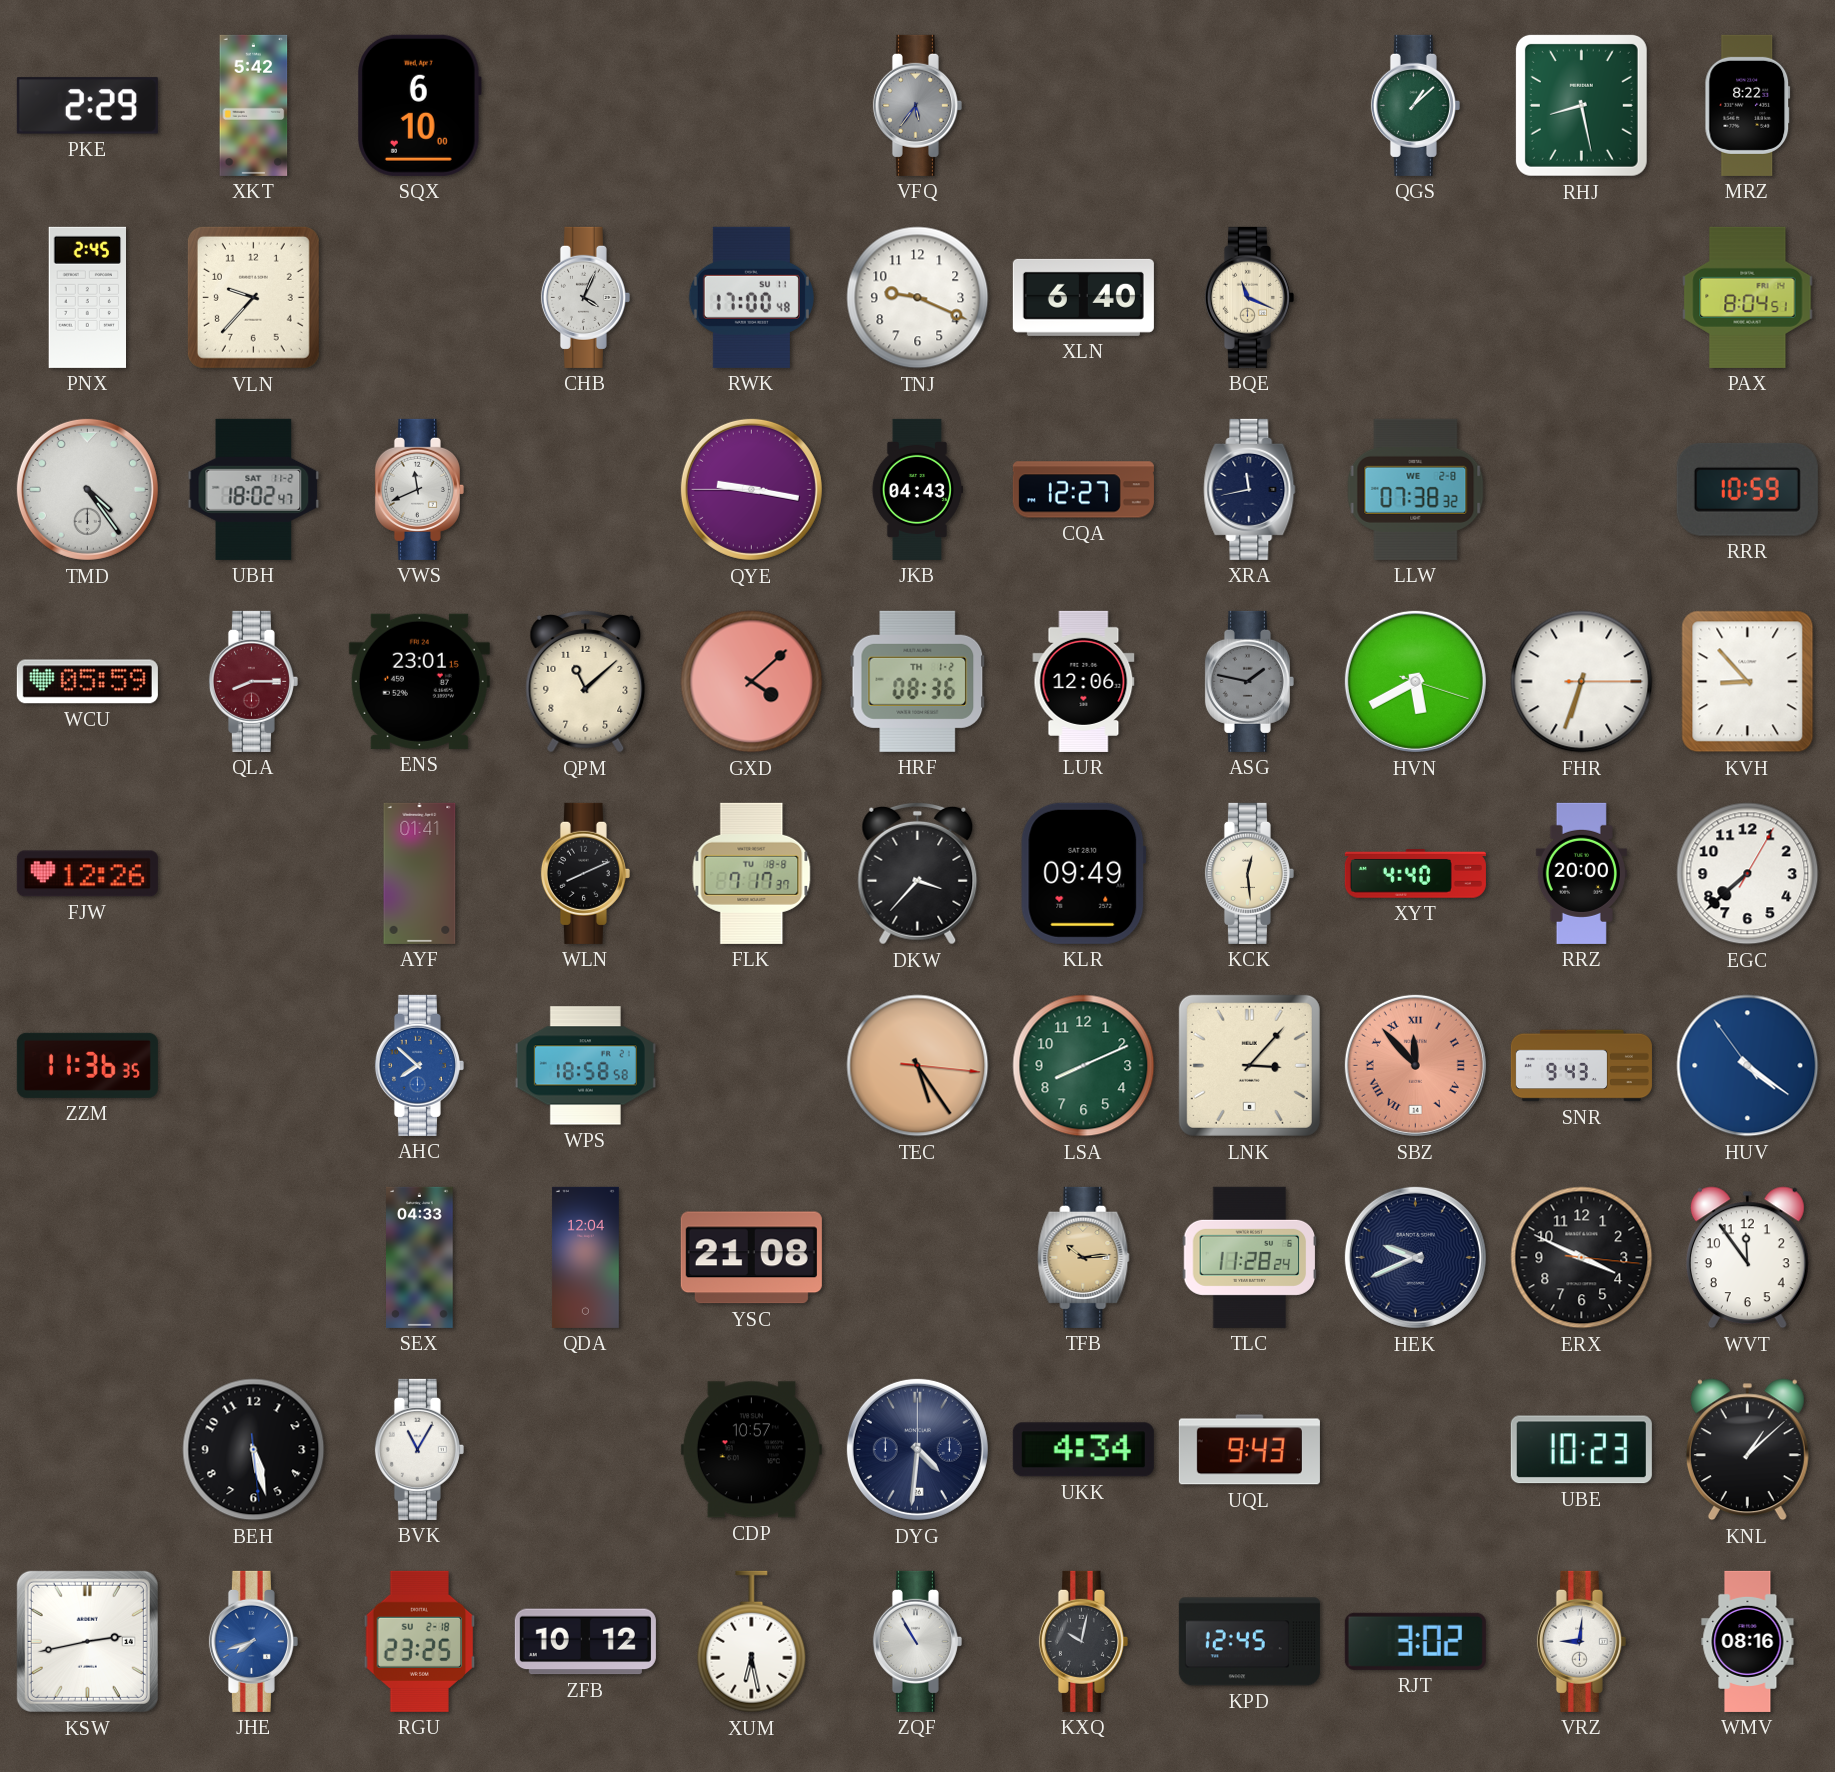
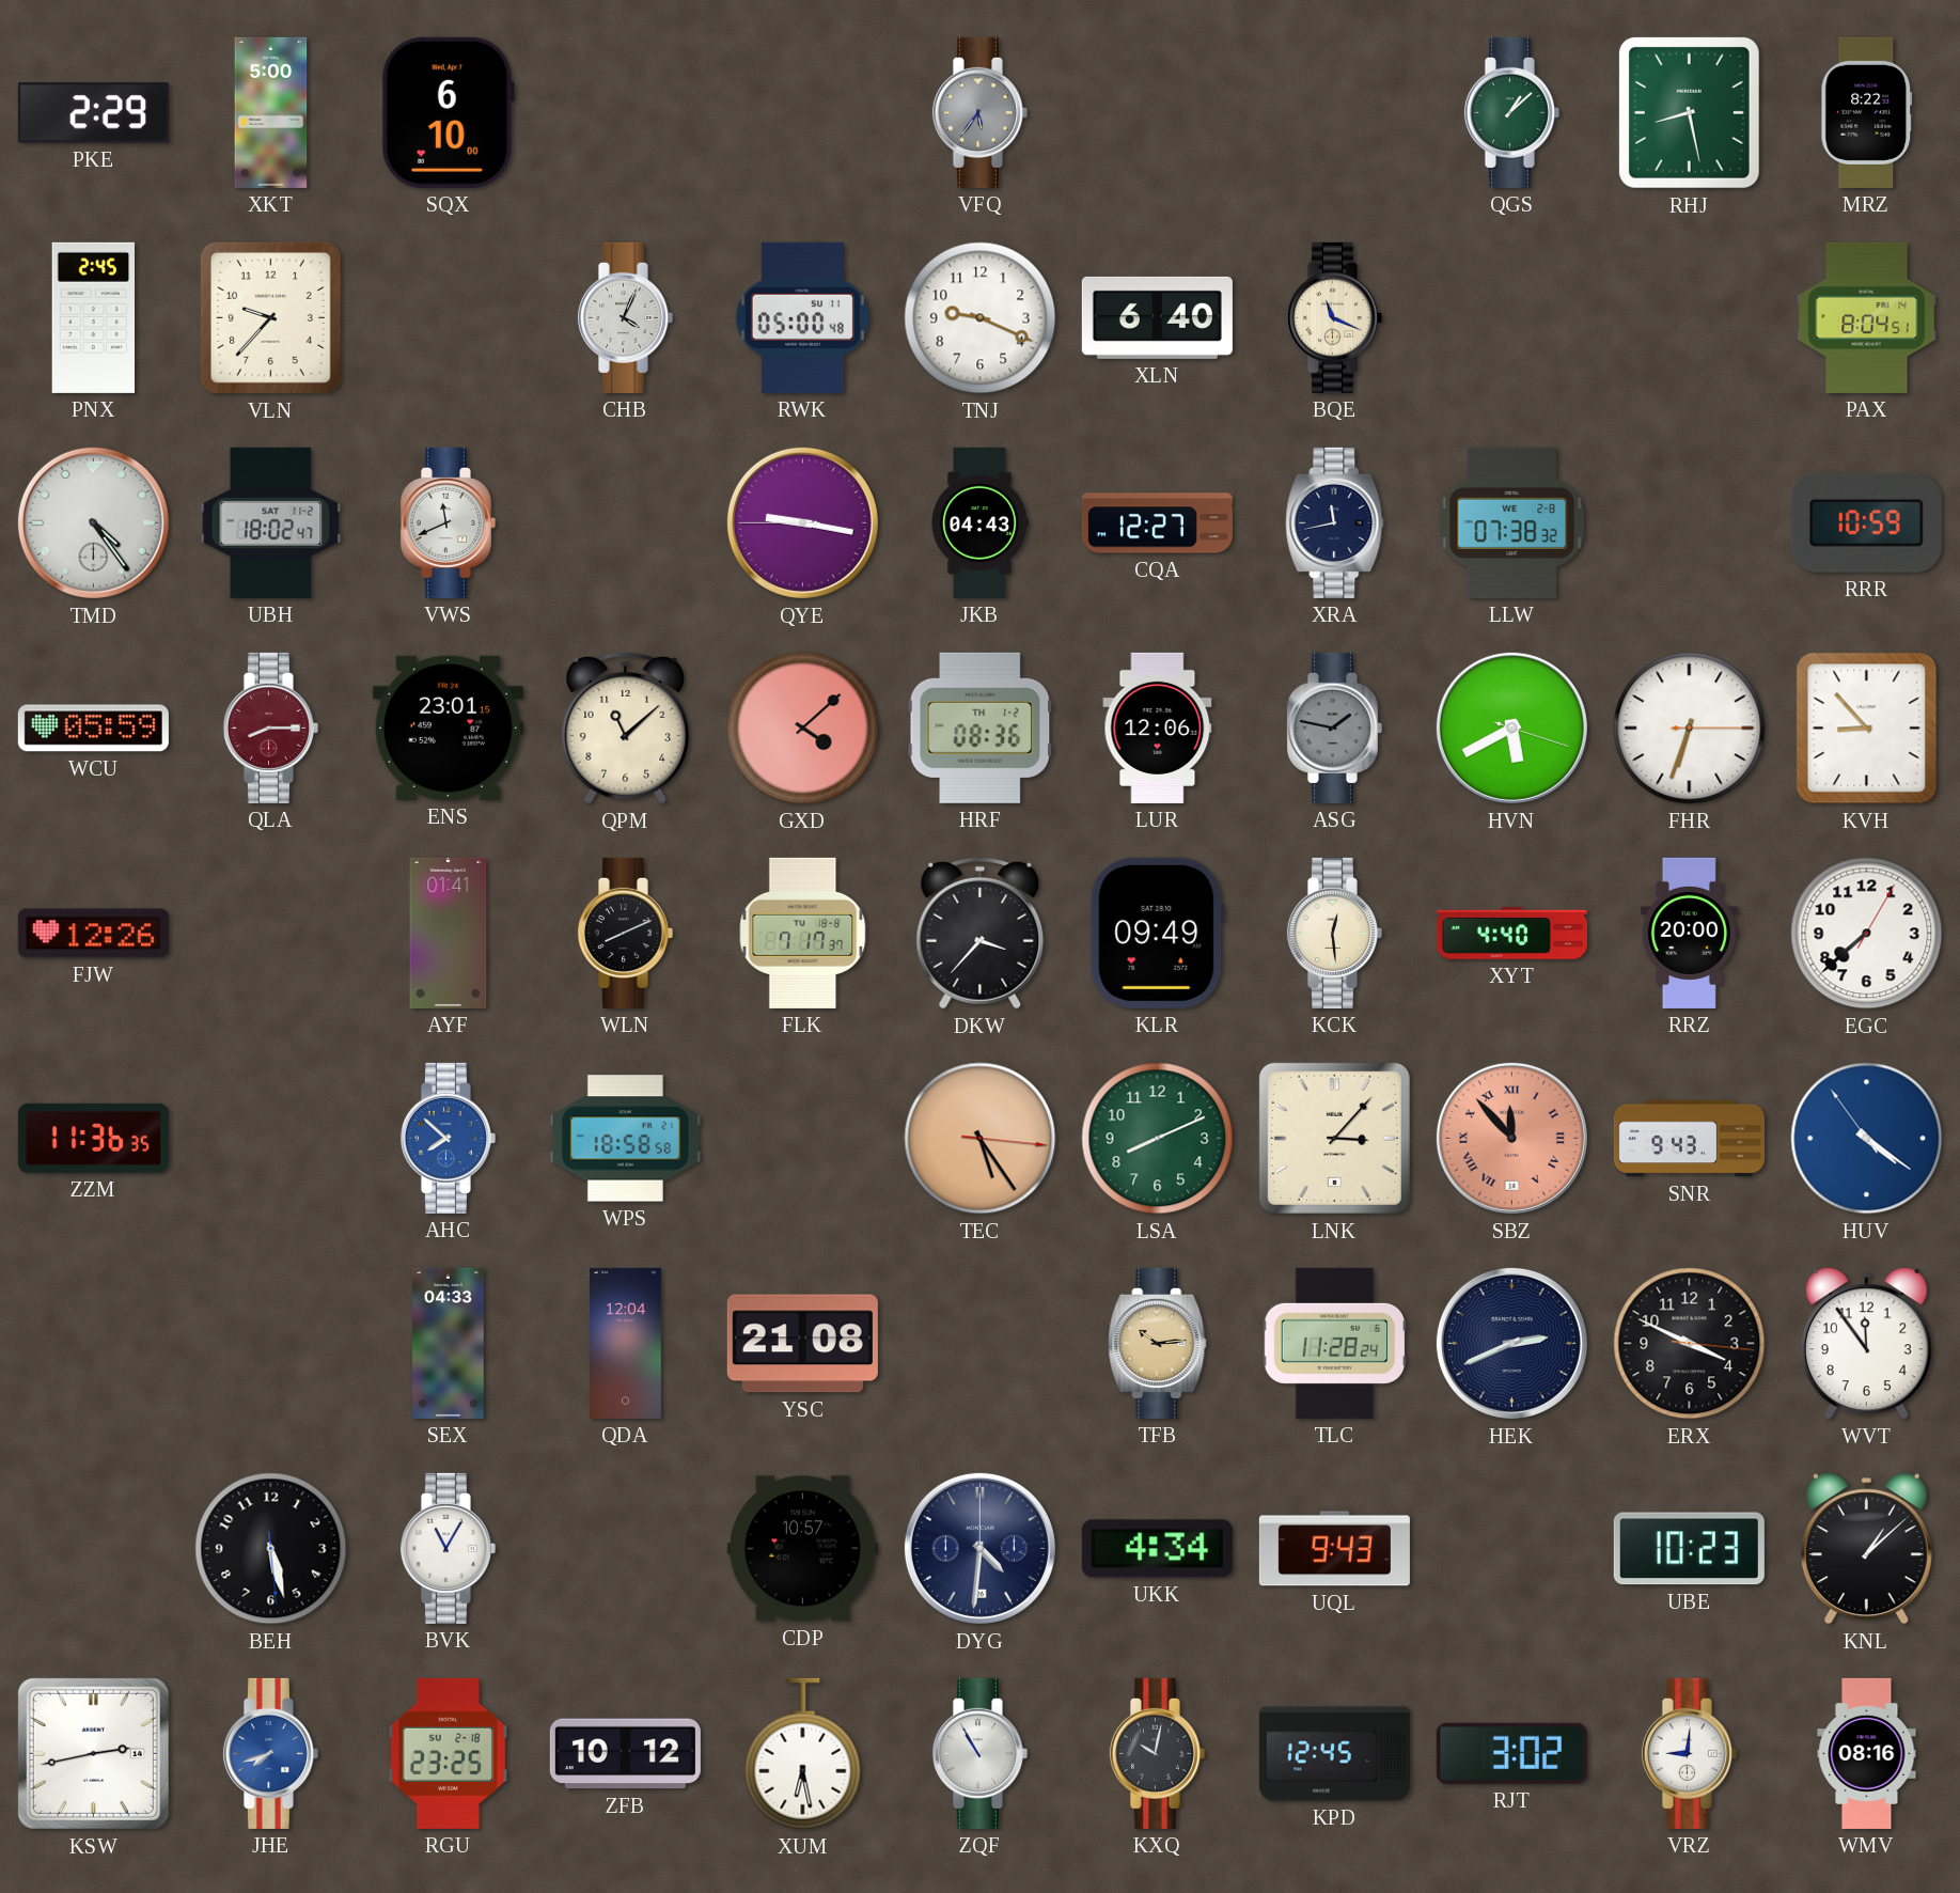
XKT: 5:42 -> 5:00
RWK: 17:00 -> 05:00
HEK: 9:41 -> 2:41
